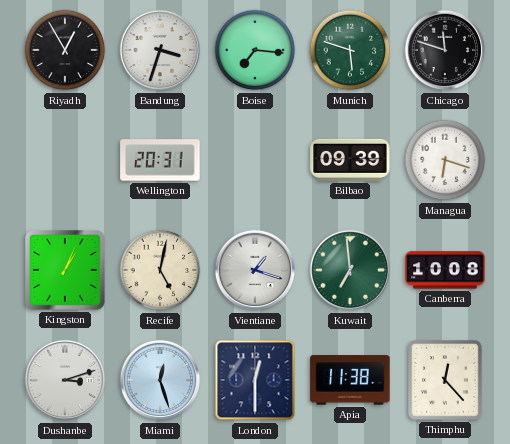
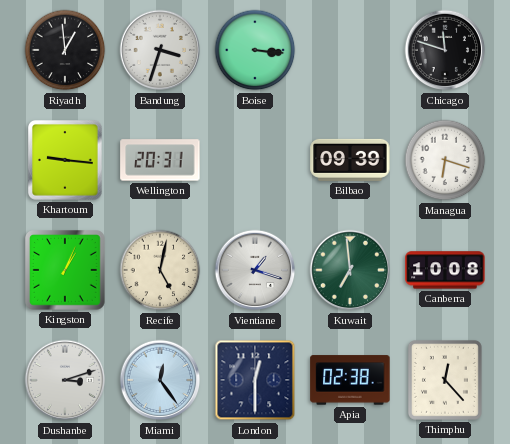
Riyadh: 12:55 -> 12:59
Boise: 7:16 -> 3:16
Munich: 5:48 -> none
Khartoum: none -> 9:16
Miami: 12:27 -> 12:24
Apia: 11:38 -> 02:38
